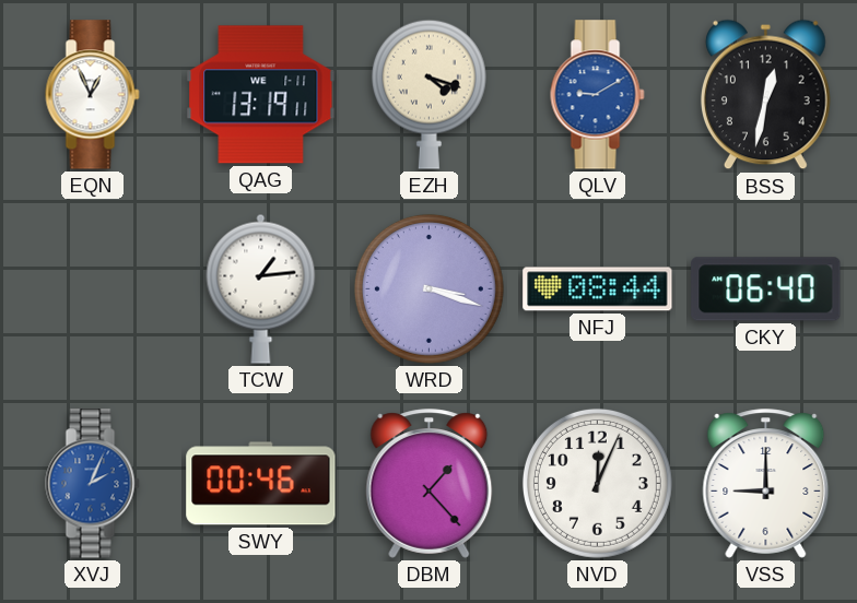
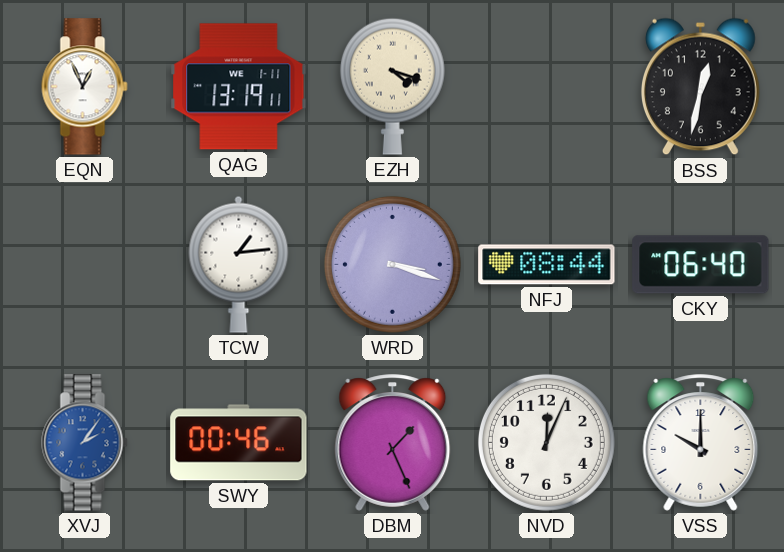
QLV: 9:10 -> none
XVJ: 2:04 -> 2:06
DBM: 1:23 -> 1:26
VSS: 9:00 -> 10:00
